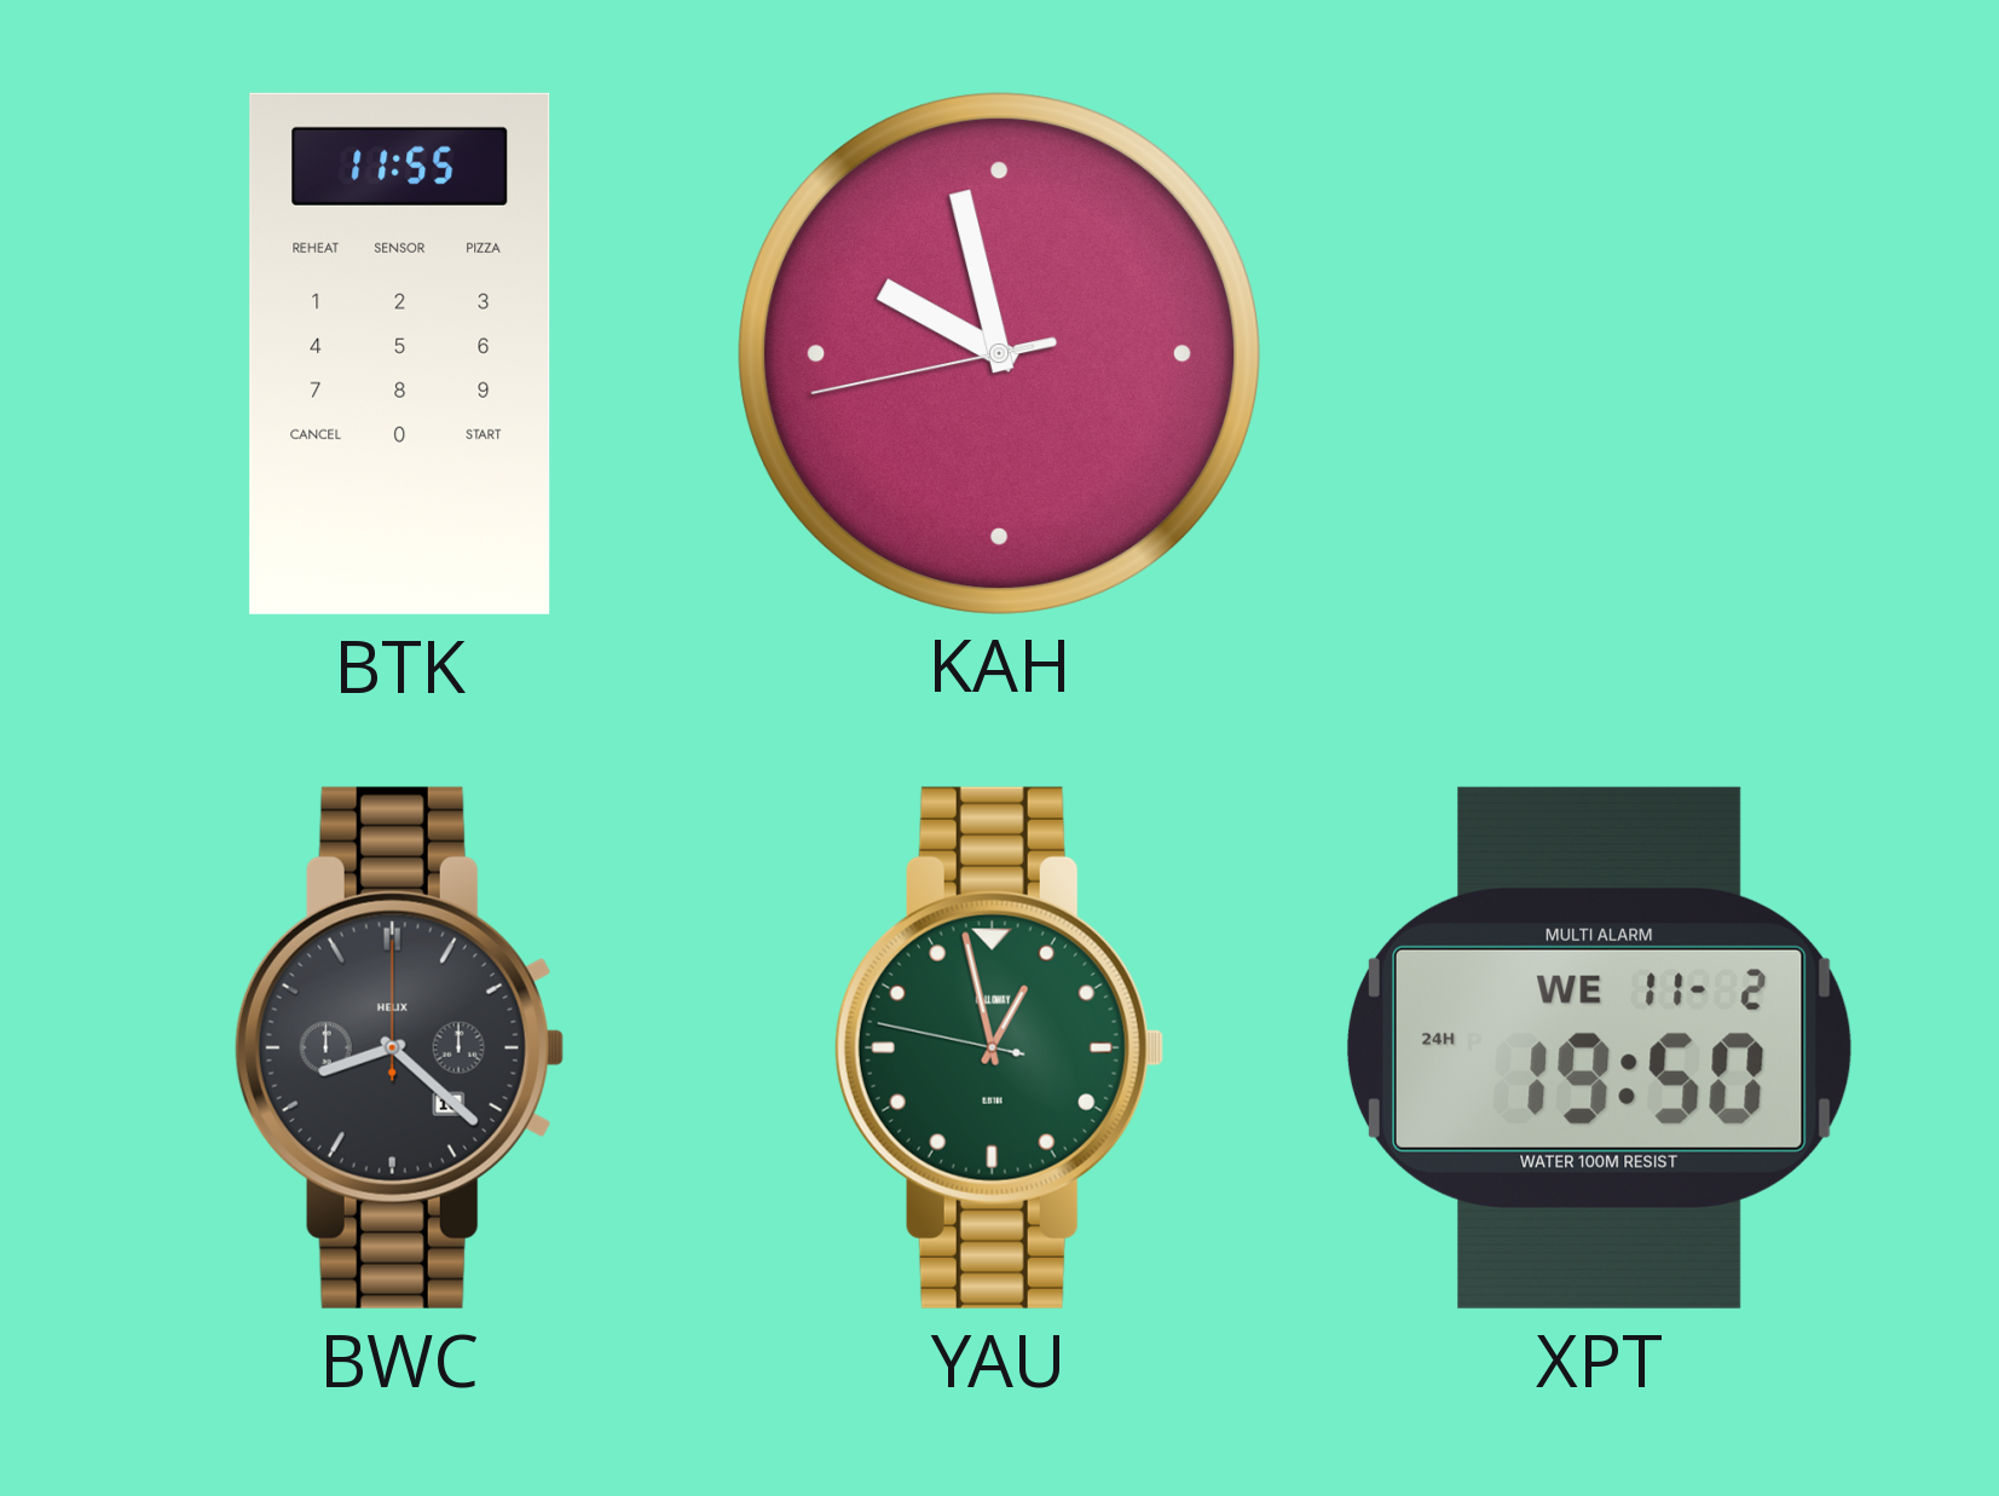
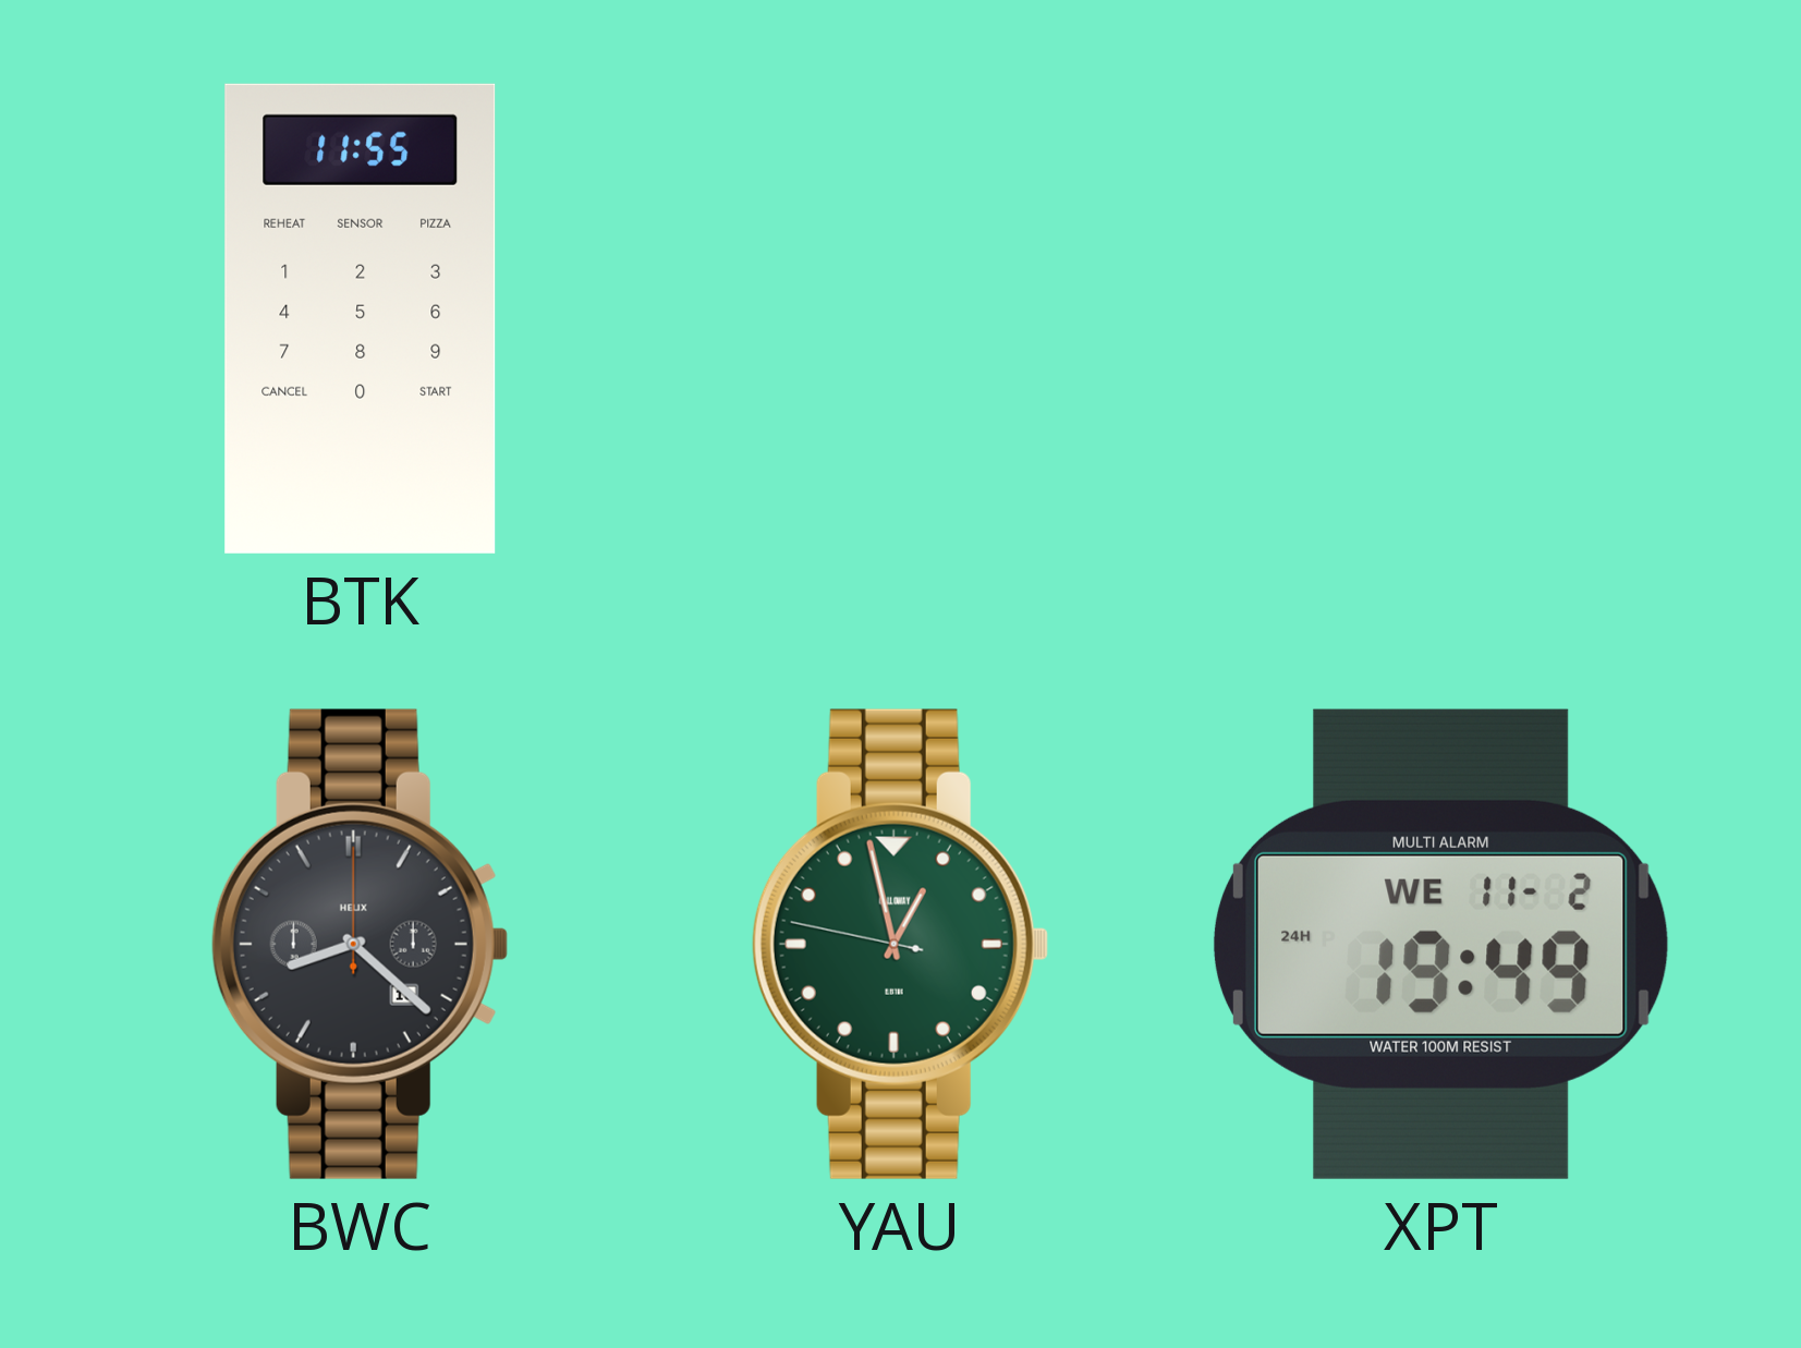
KAH: 9:57 -> none
XPT: 19:50 -> 19:49
